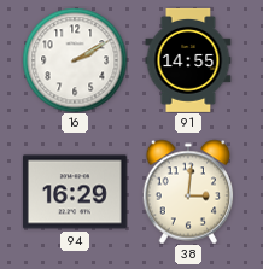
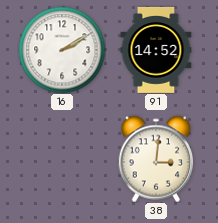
91: 14:55 -> 14:52
94: 16:29 -> none
